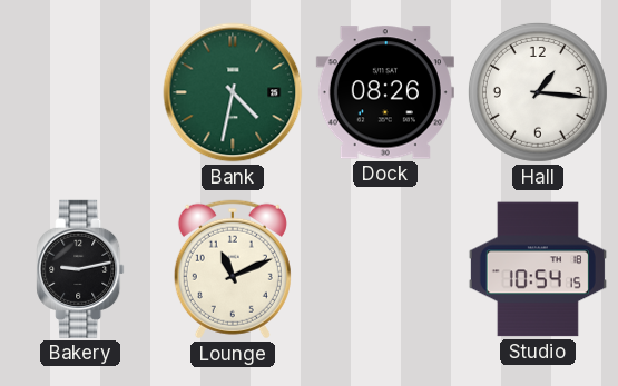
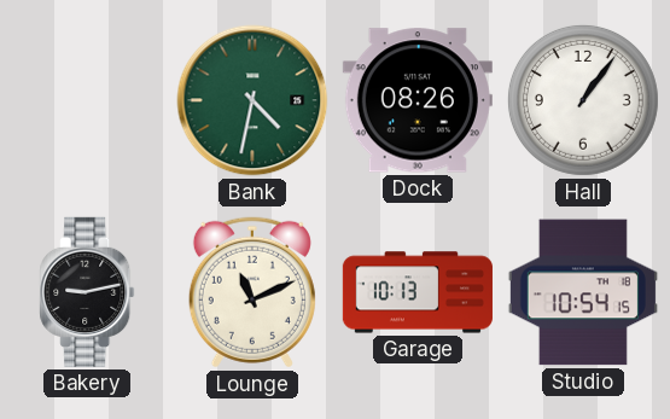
Hall: 1:16 -> 1:06
Garage: none -> 10:13
